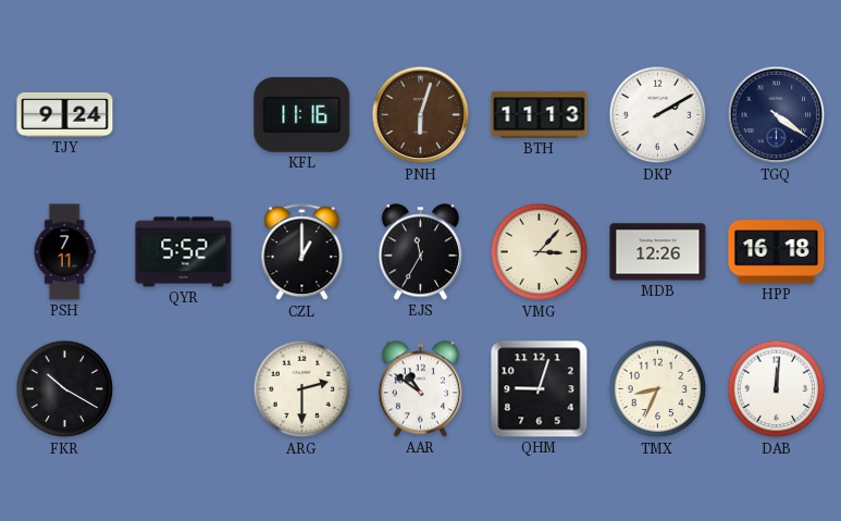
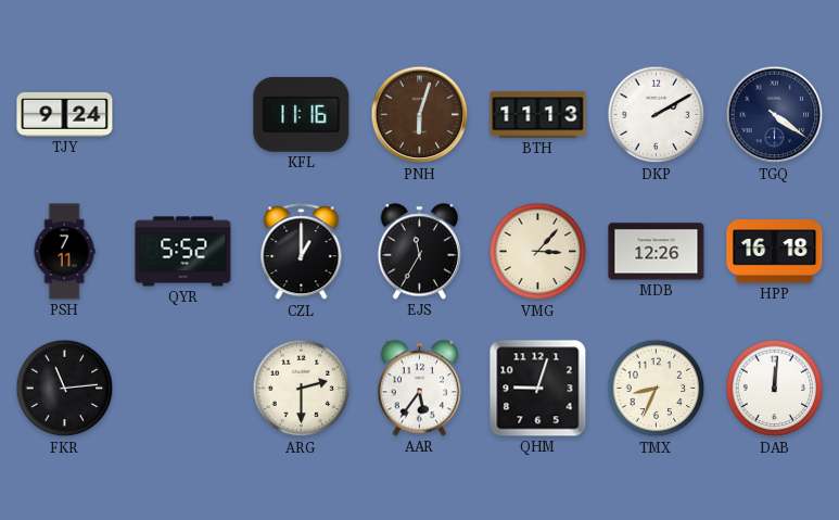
FKR: 10:20 -> 11:14
AAR: 10:51 -> 5:36
